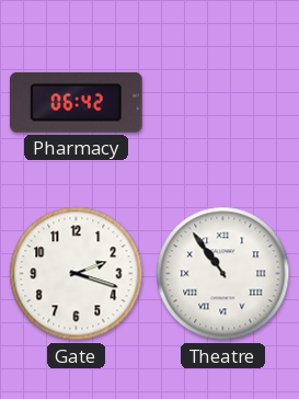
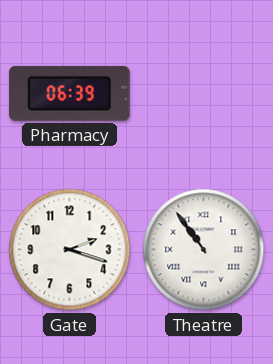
Pharmacy: 06:42 -> 06:39
